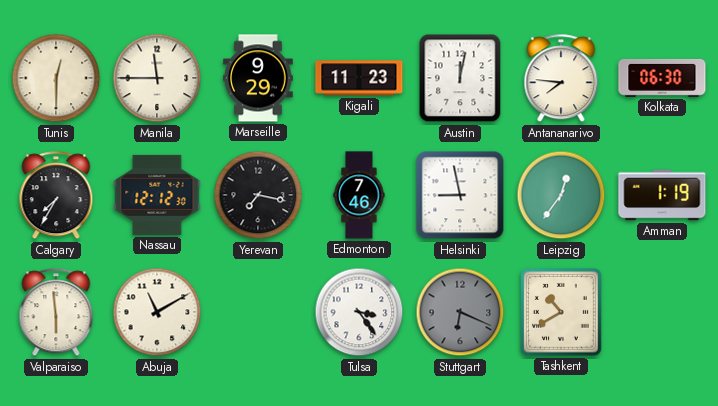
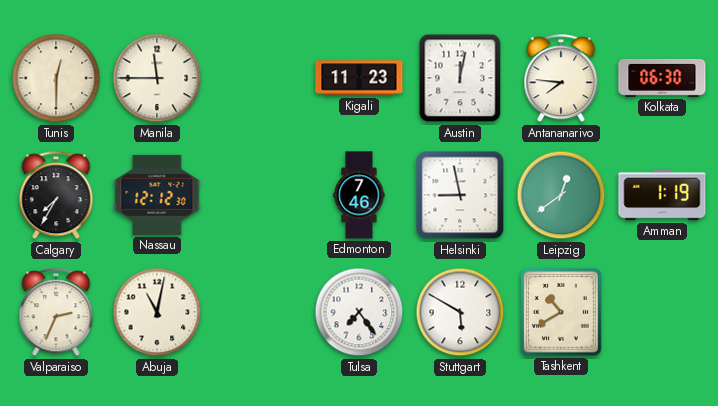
Marseille: 9:29 -> none
Yerevan: 7:17 -> none
Leipzig: 12:36 -> 12:39
Valparaiso: 5:59 -> 2:34
Abuja: 11:10 -> 11:02
Tulsa: 3:24 -> 7:24
Stuttgart: 6:19 -> 5:50
Stuttgart dial: grey -> white
